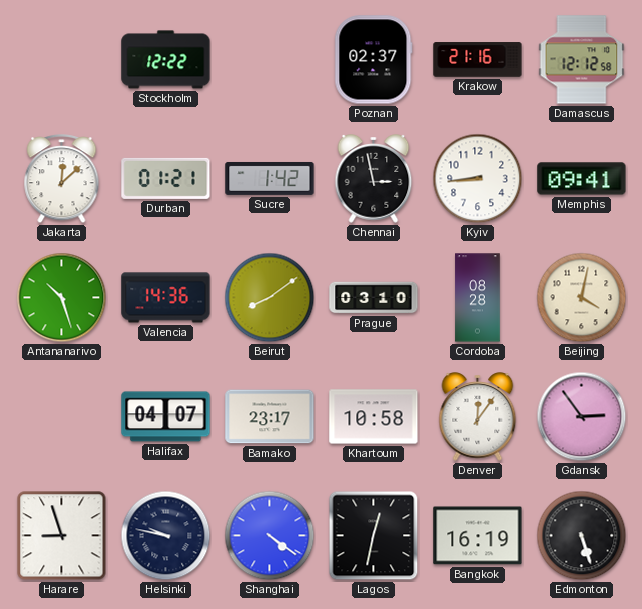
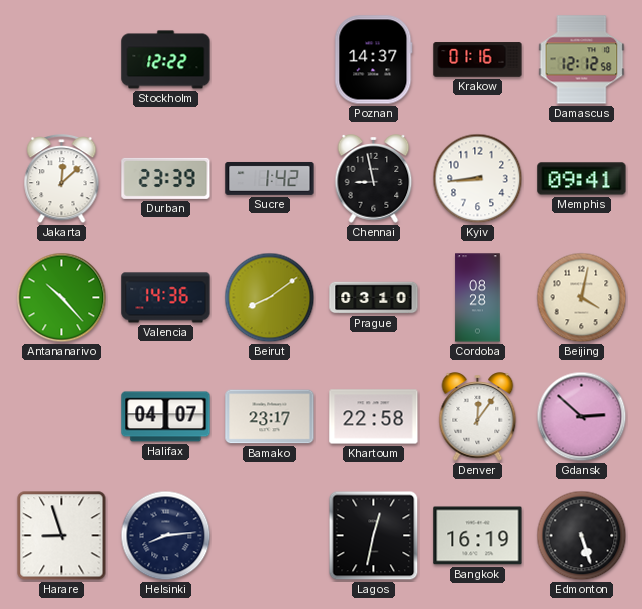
Poznan: 02:37 -> 14:37
Krakow: 21:16 -> 01:16
Durban: 01:21 -> 23:39
Chennai: 2:58 -> 8:58
Antananarivo: 10:27 -> 10:23
Khartoum: 10:58 -> 22:58
Gdansk: 2:54 -> 2:52
Helsinki: 9:47 -> 8:14
Shanghai: 4:21 -> none
